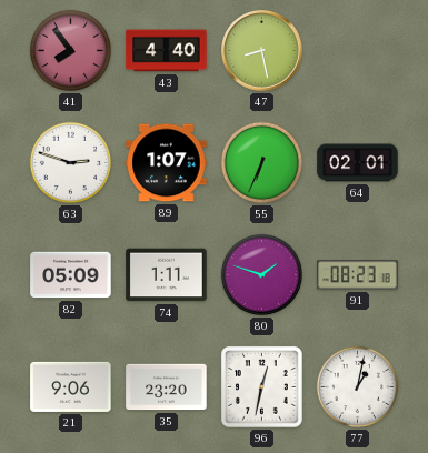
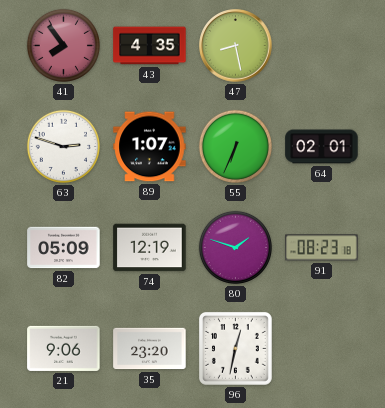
43: 4:40 -> 4:35
74: 1:11 -> 12:19
77: 1:02 -> none
